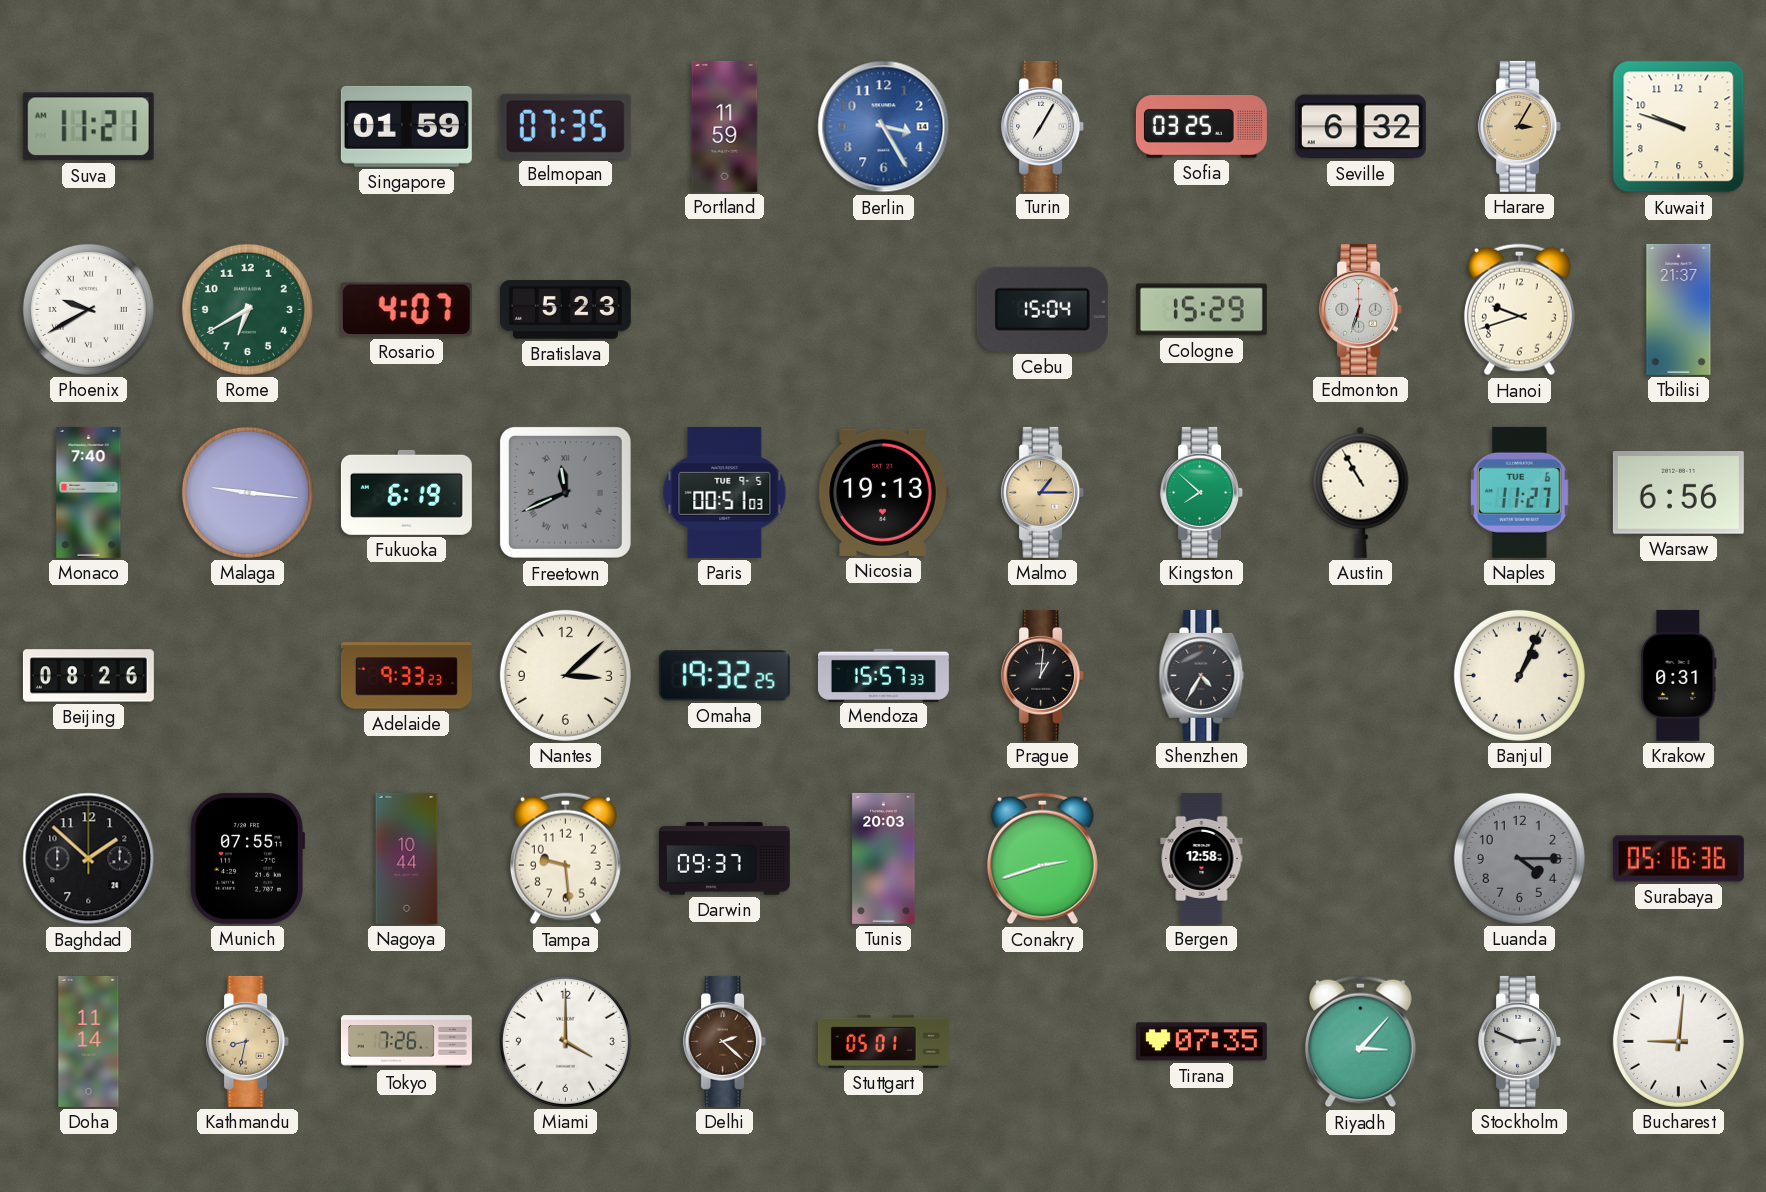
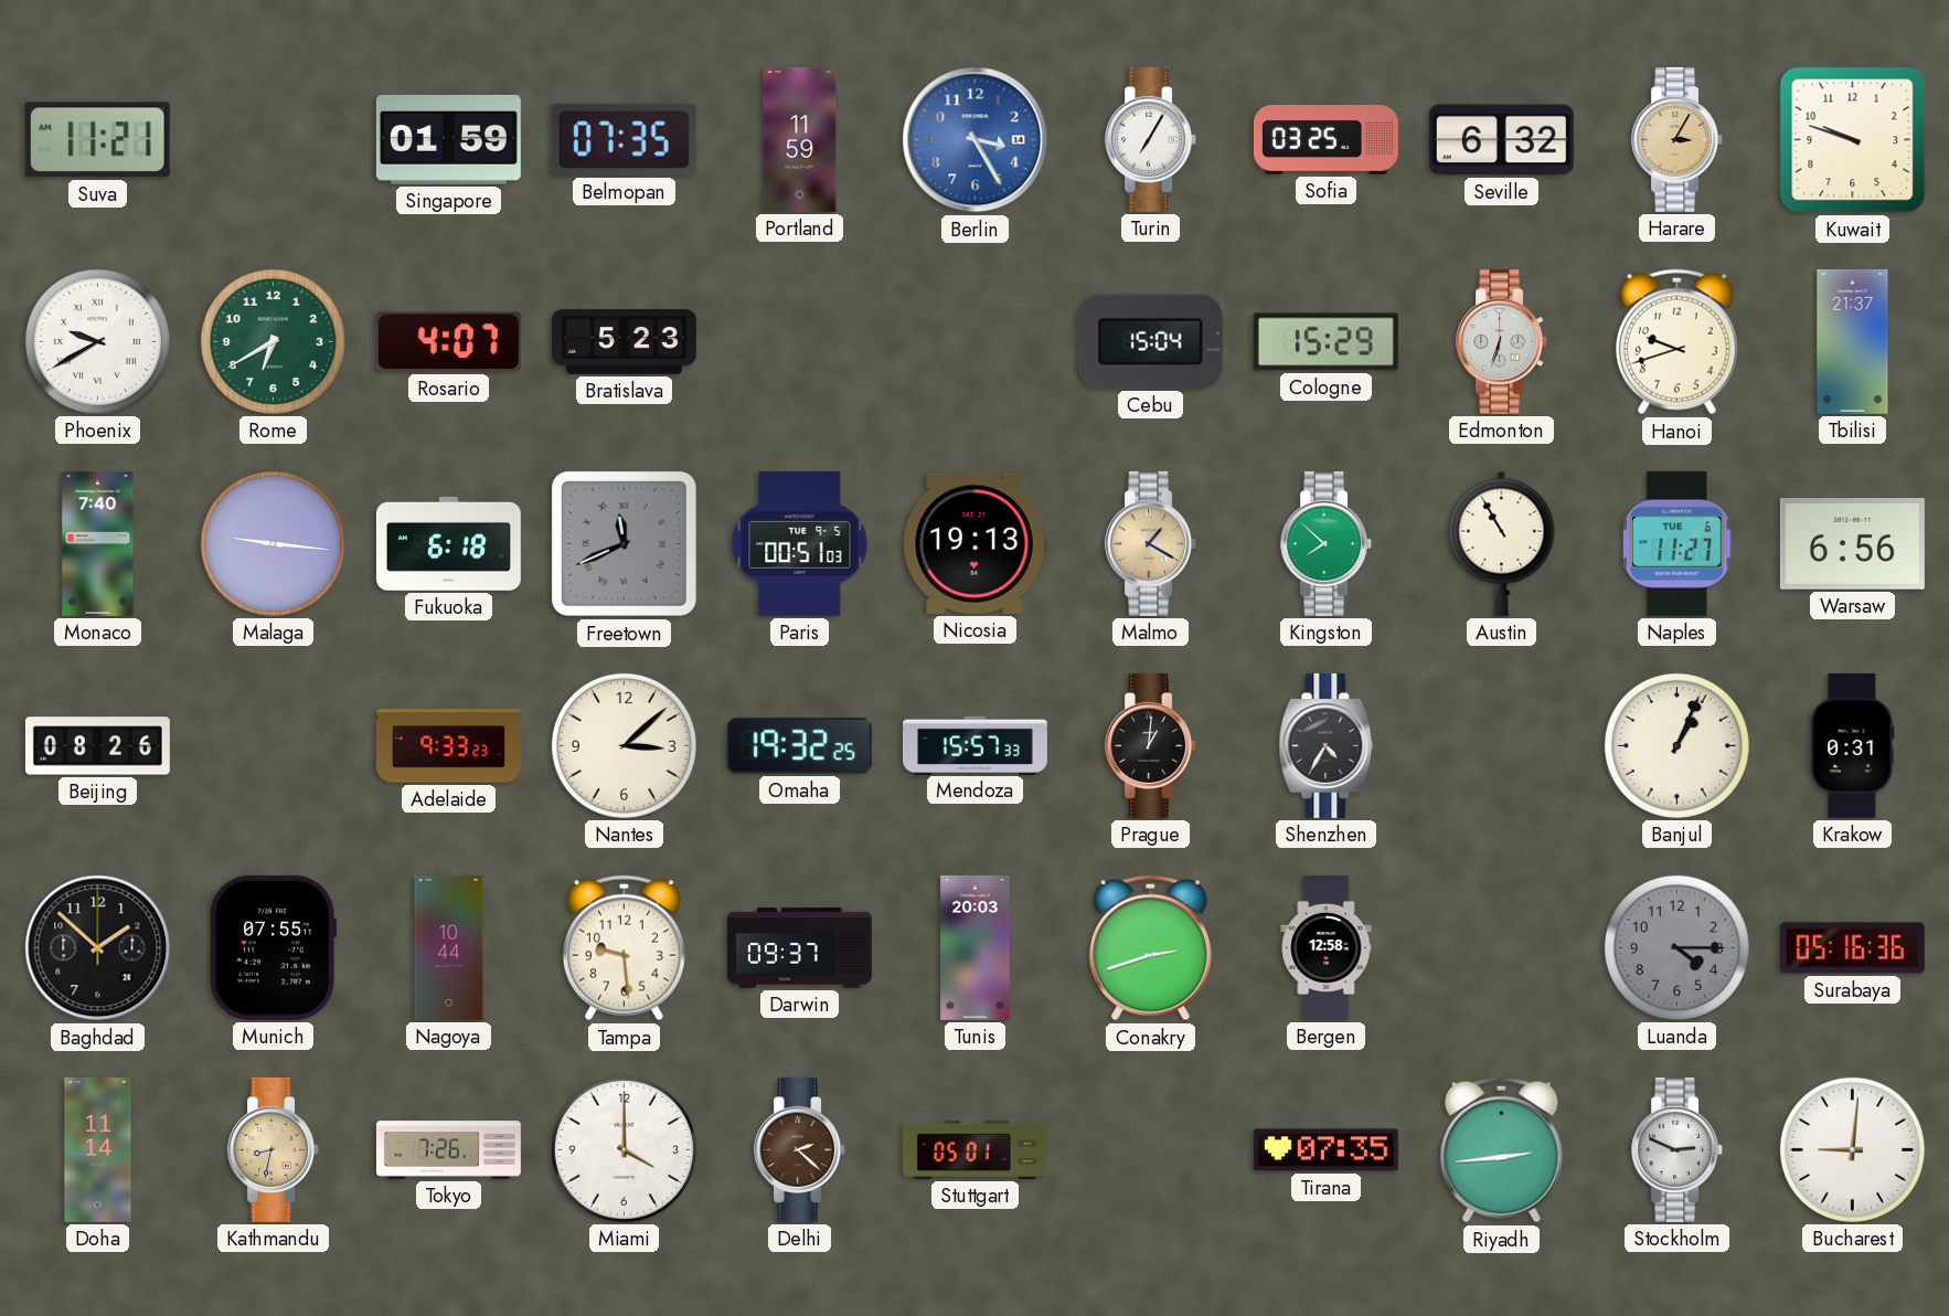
Fukuoka: 6:19 -> 6:18
Malmo: 1:15 -> 1:20
Riyadh: 3:07 -> 2:44
